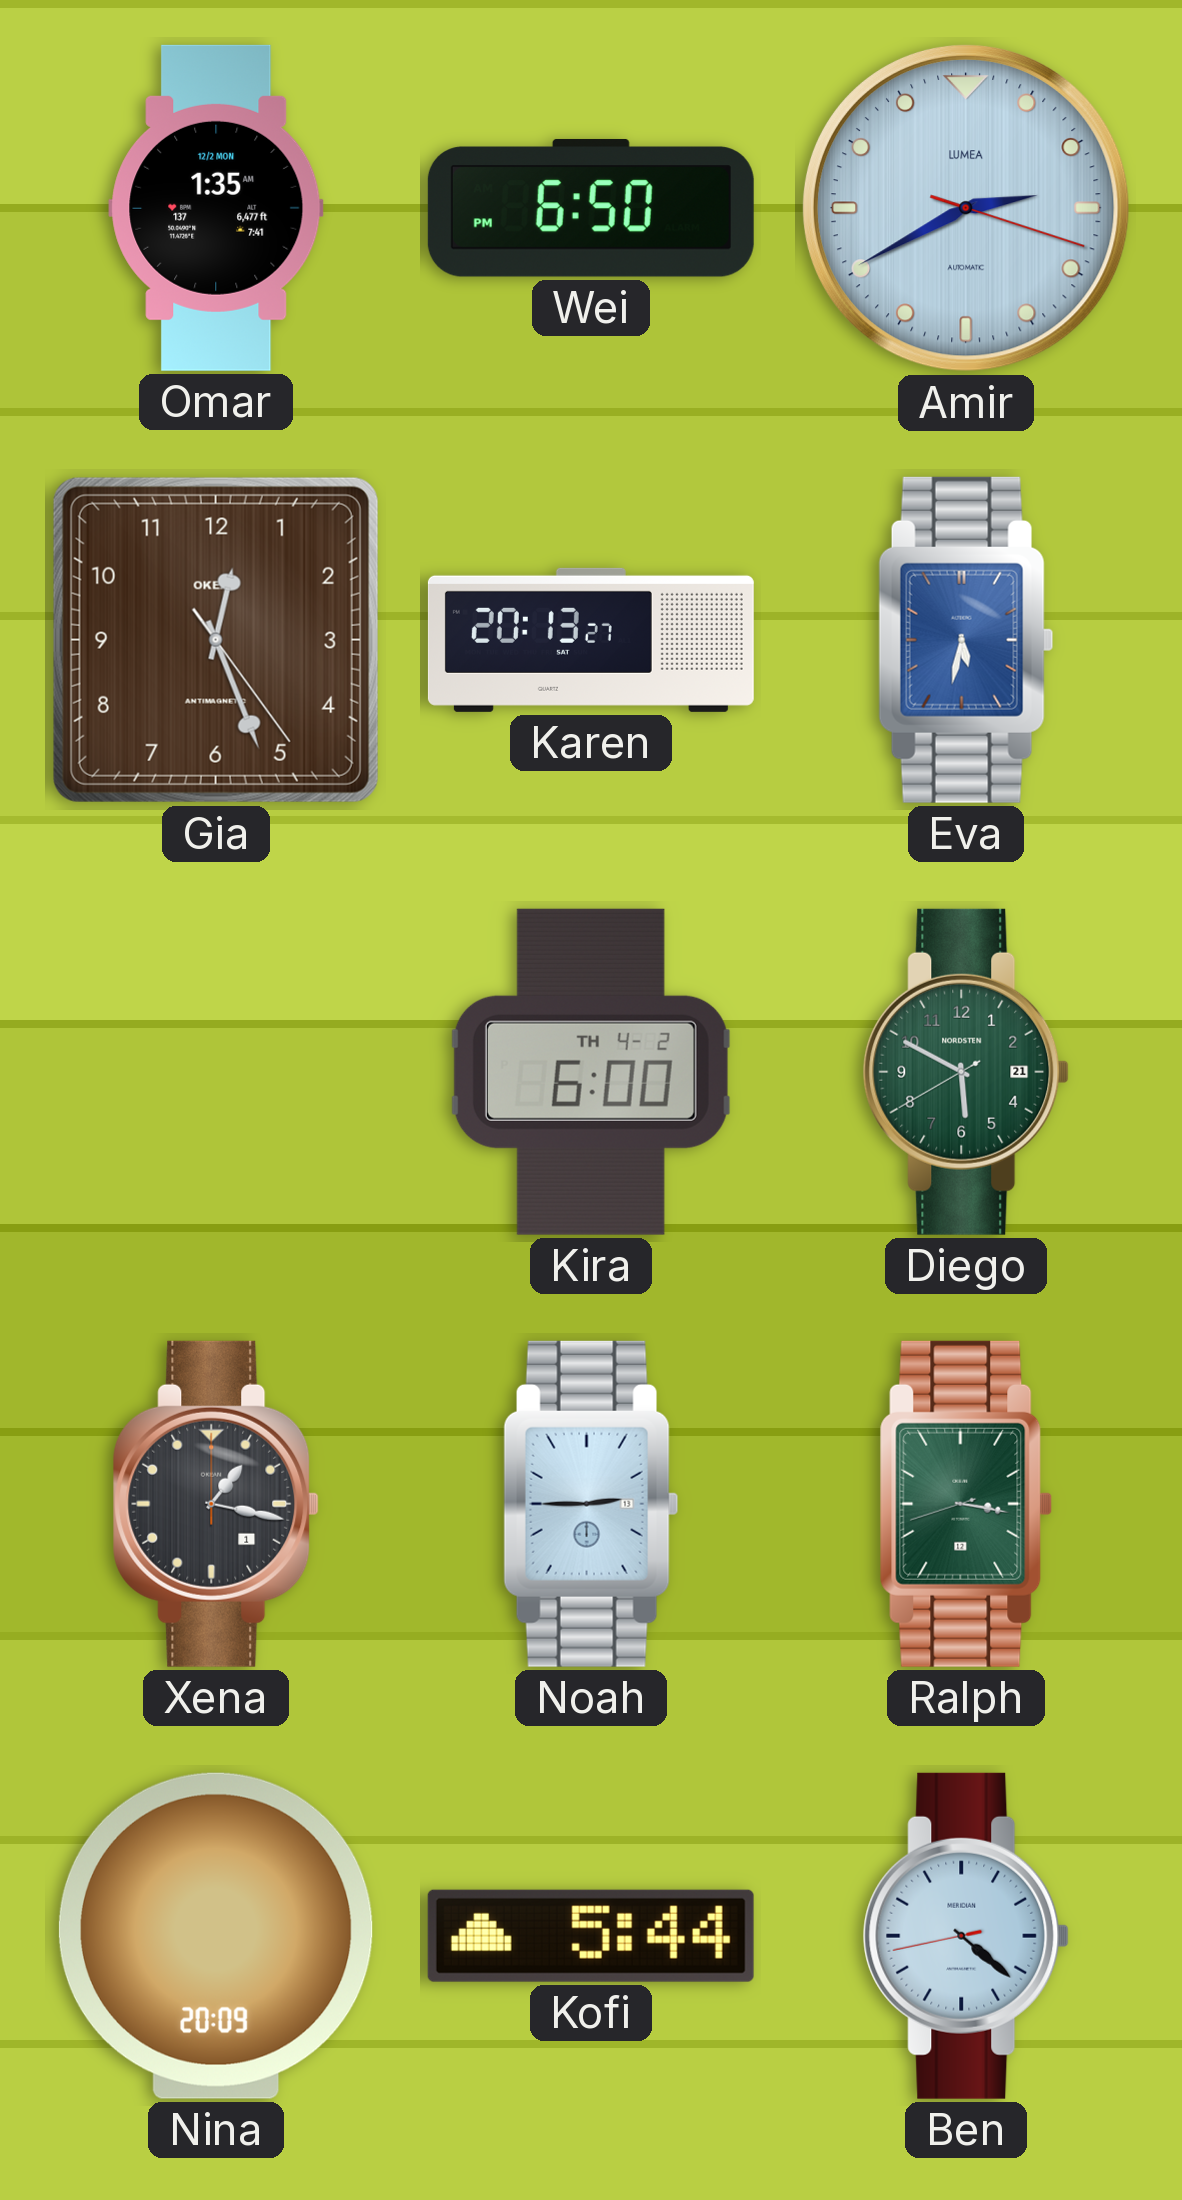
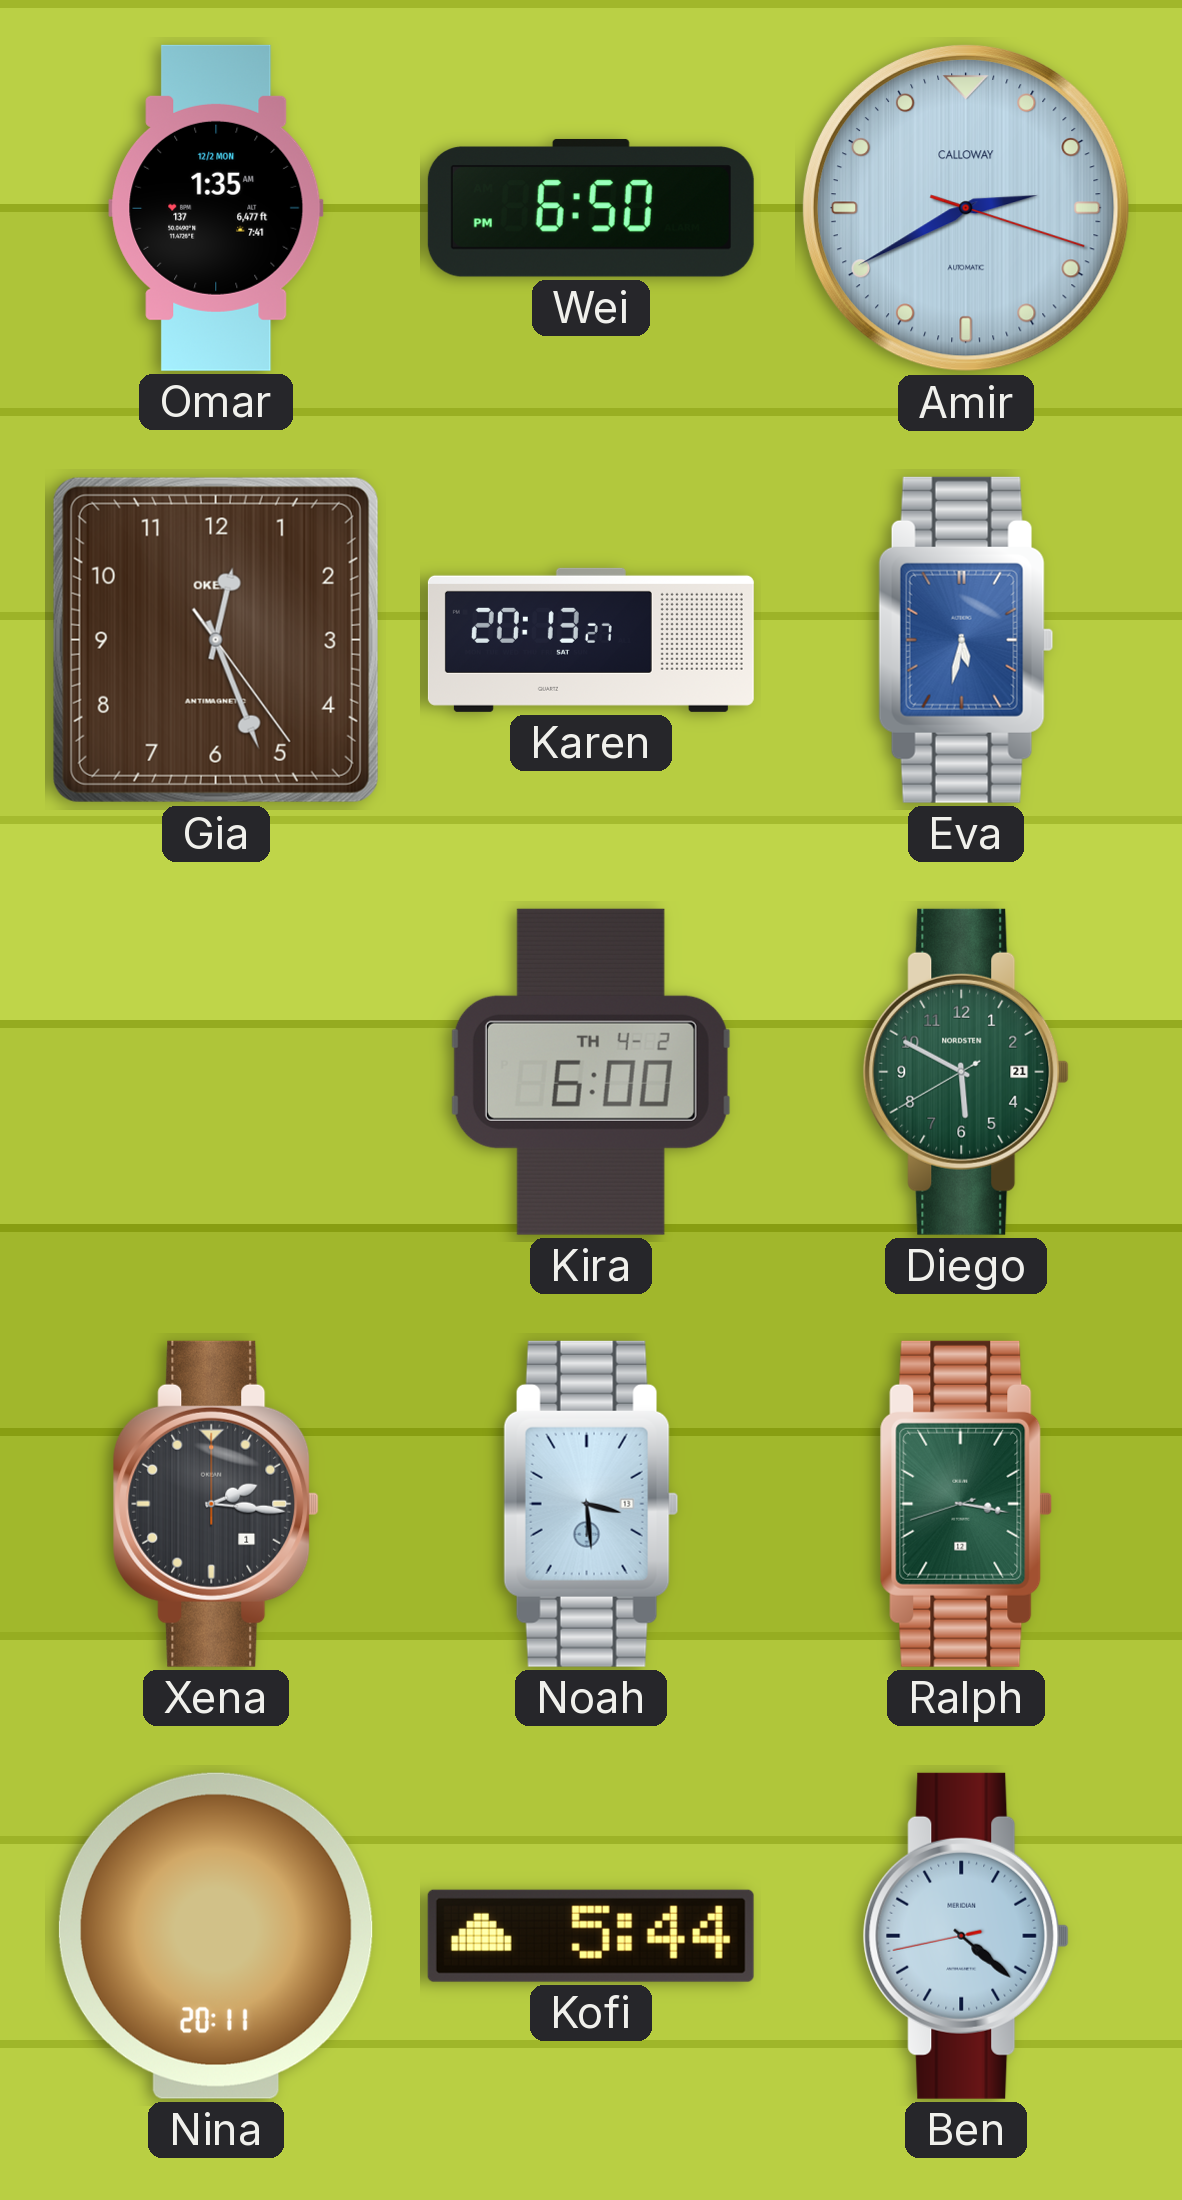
Amir brand: LUMEA -> CALLOWAY
Xena: 1:17 -> 2:16
Noah: 2:45 -> 3:29
Nina: 20:09 -> 20:11
